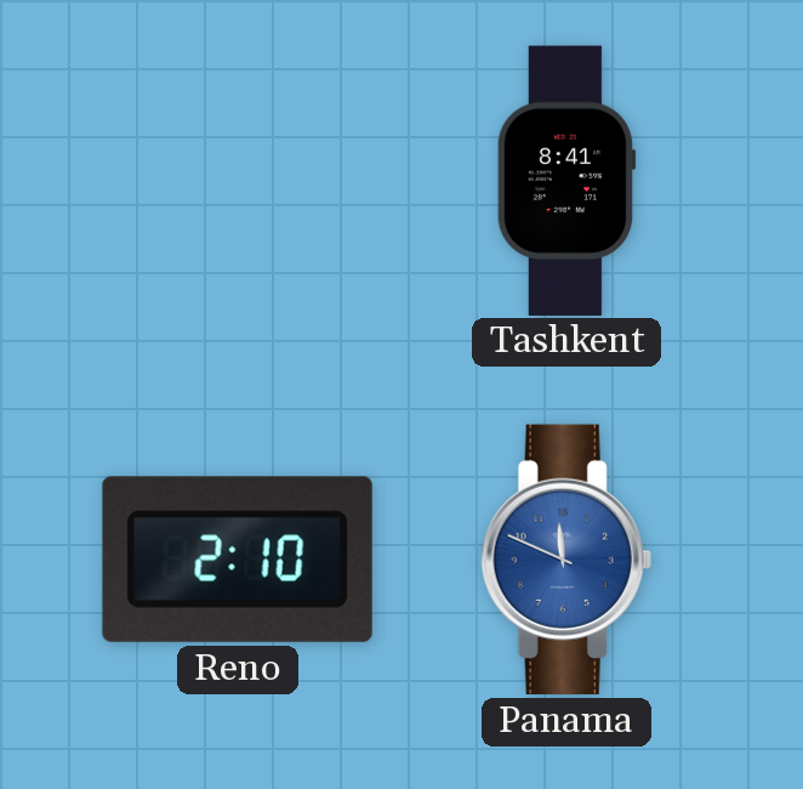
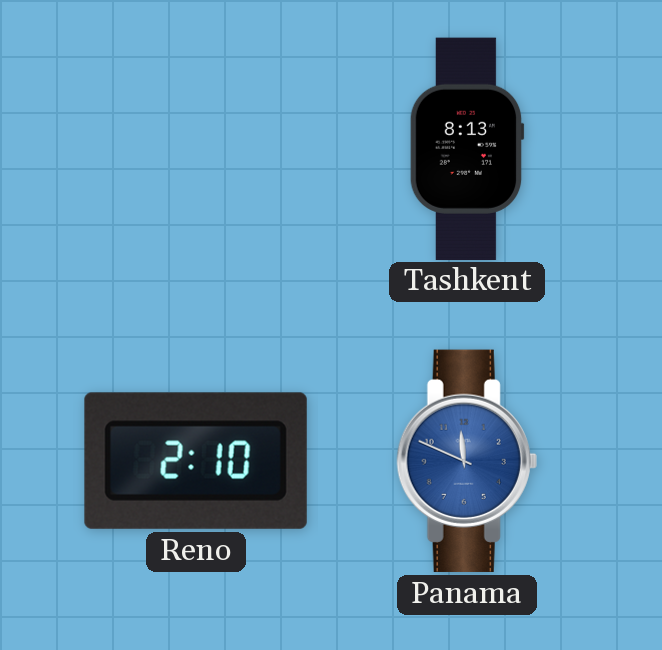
Tashkent: 8:41 -> 8:13
